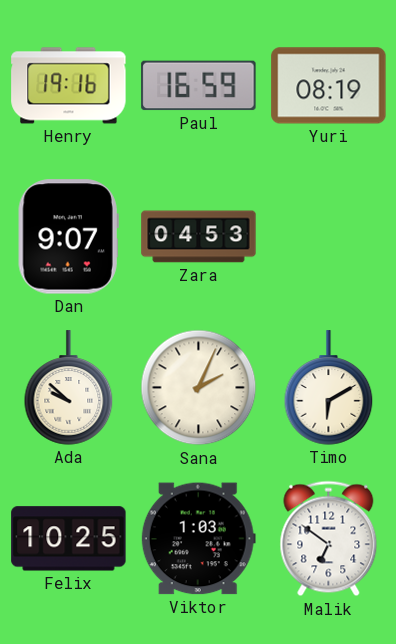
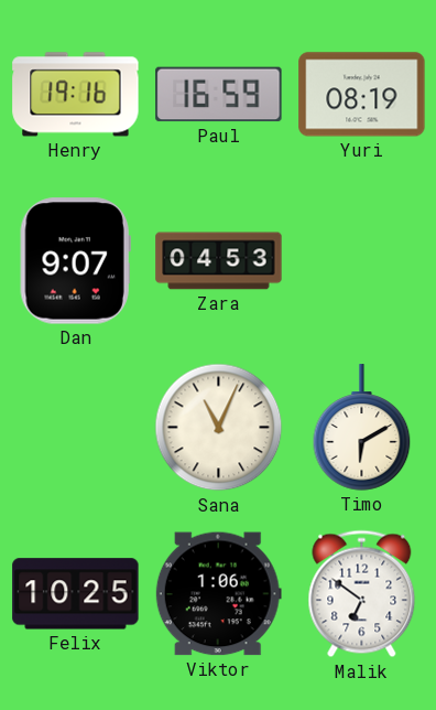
Ada: 9:52 -> none
Sana: 2:04 -> 11:04
Viktor: 1:03 -> 1:06
